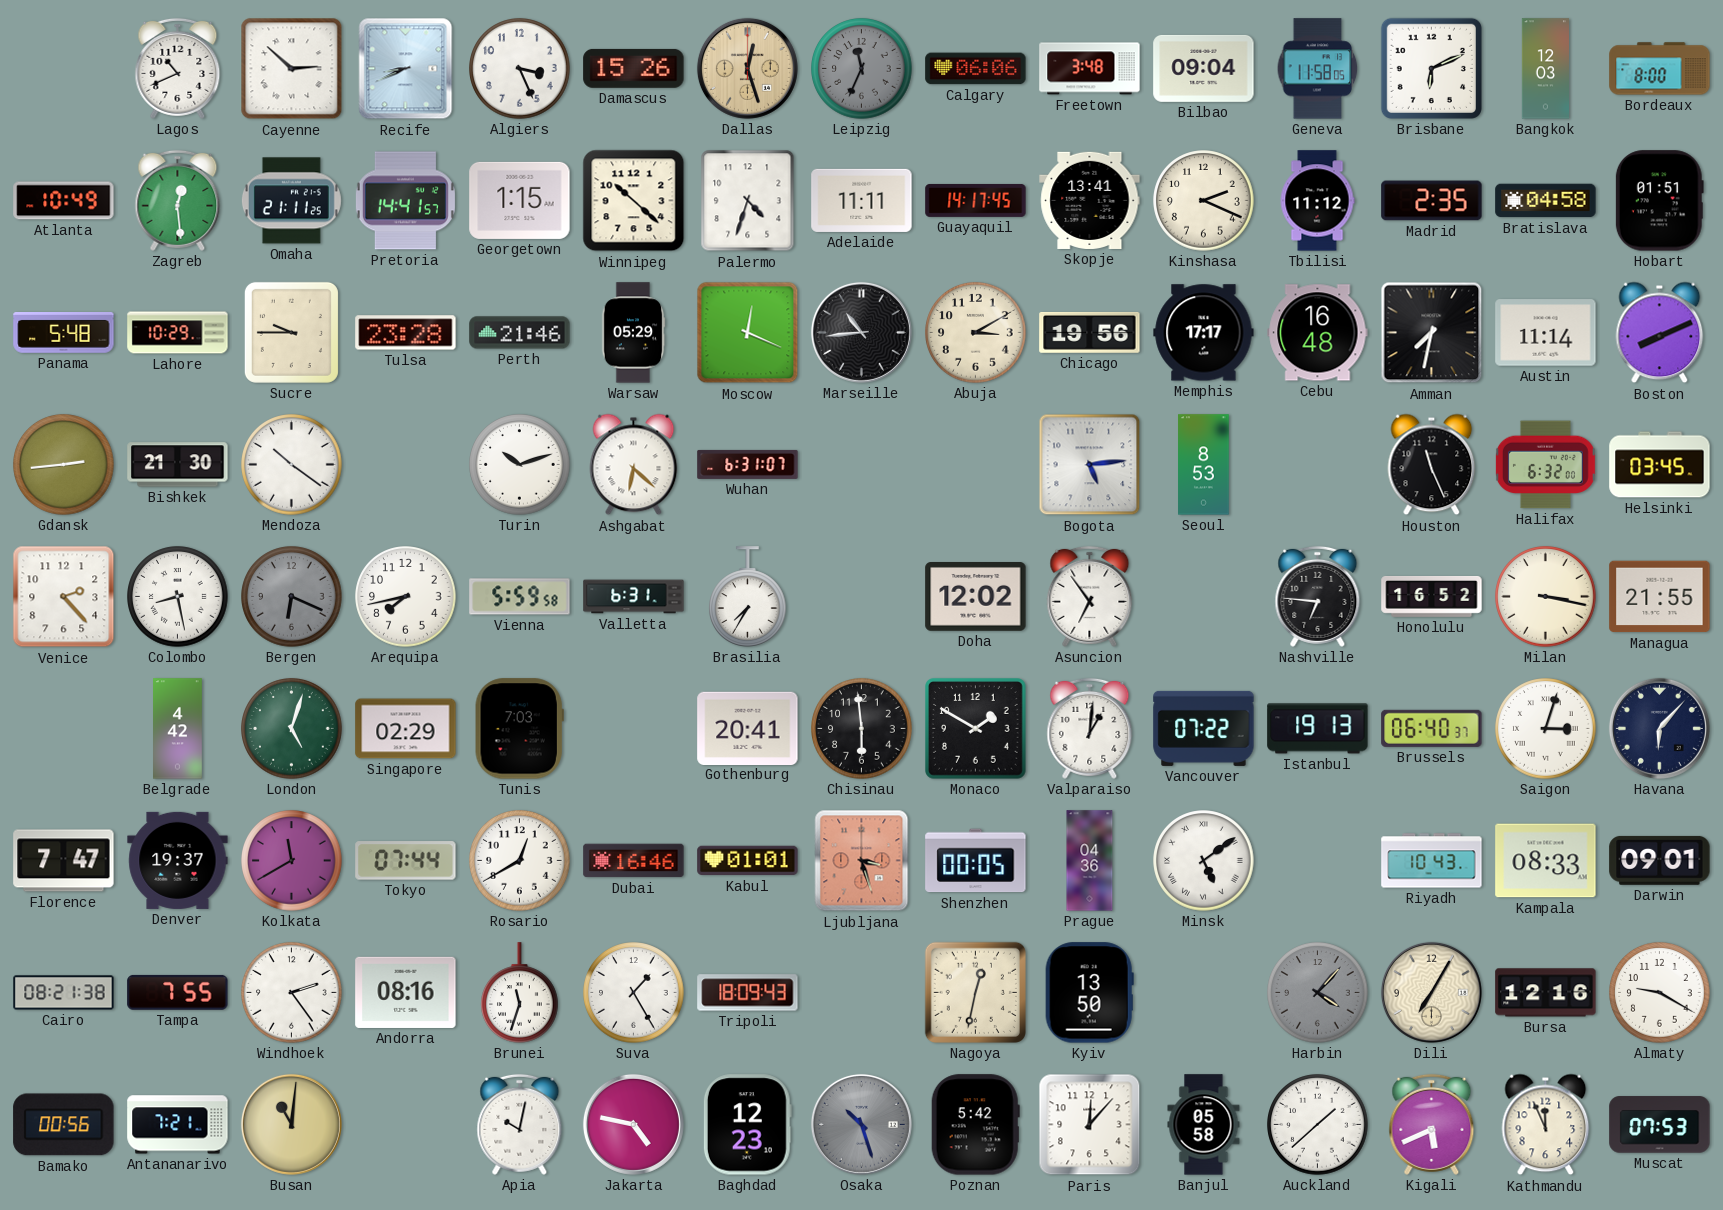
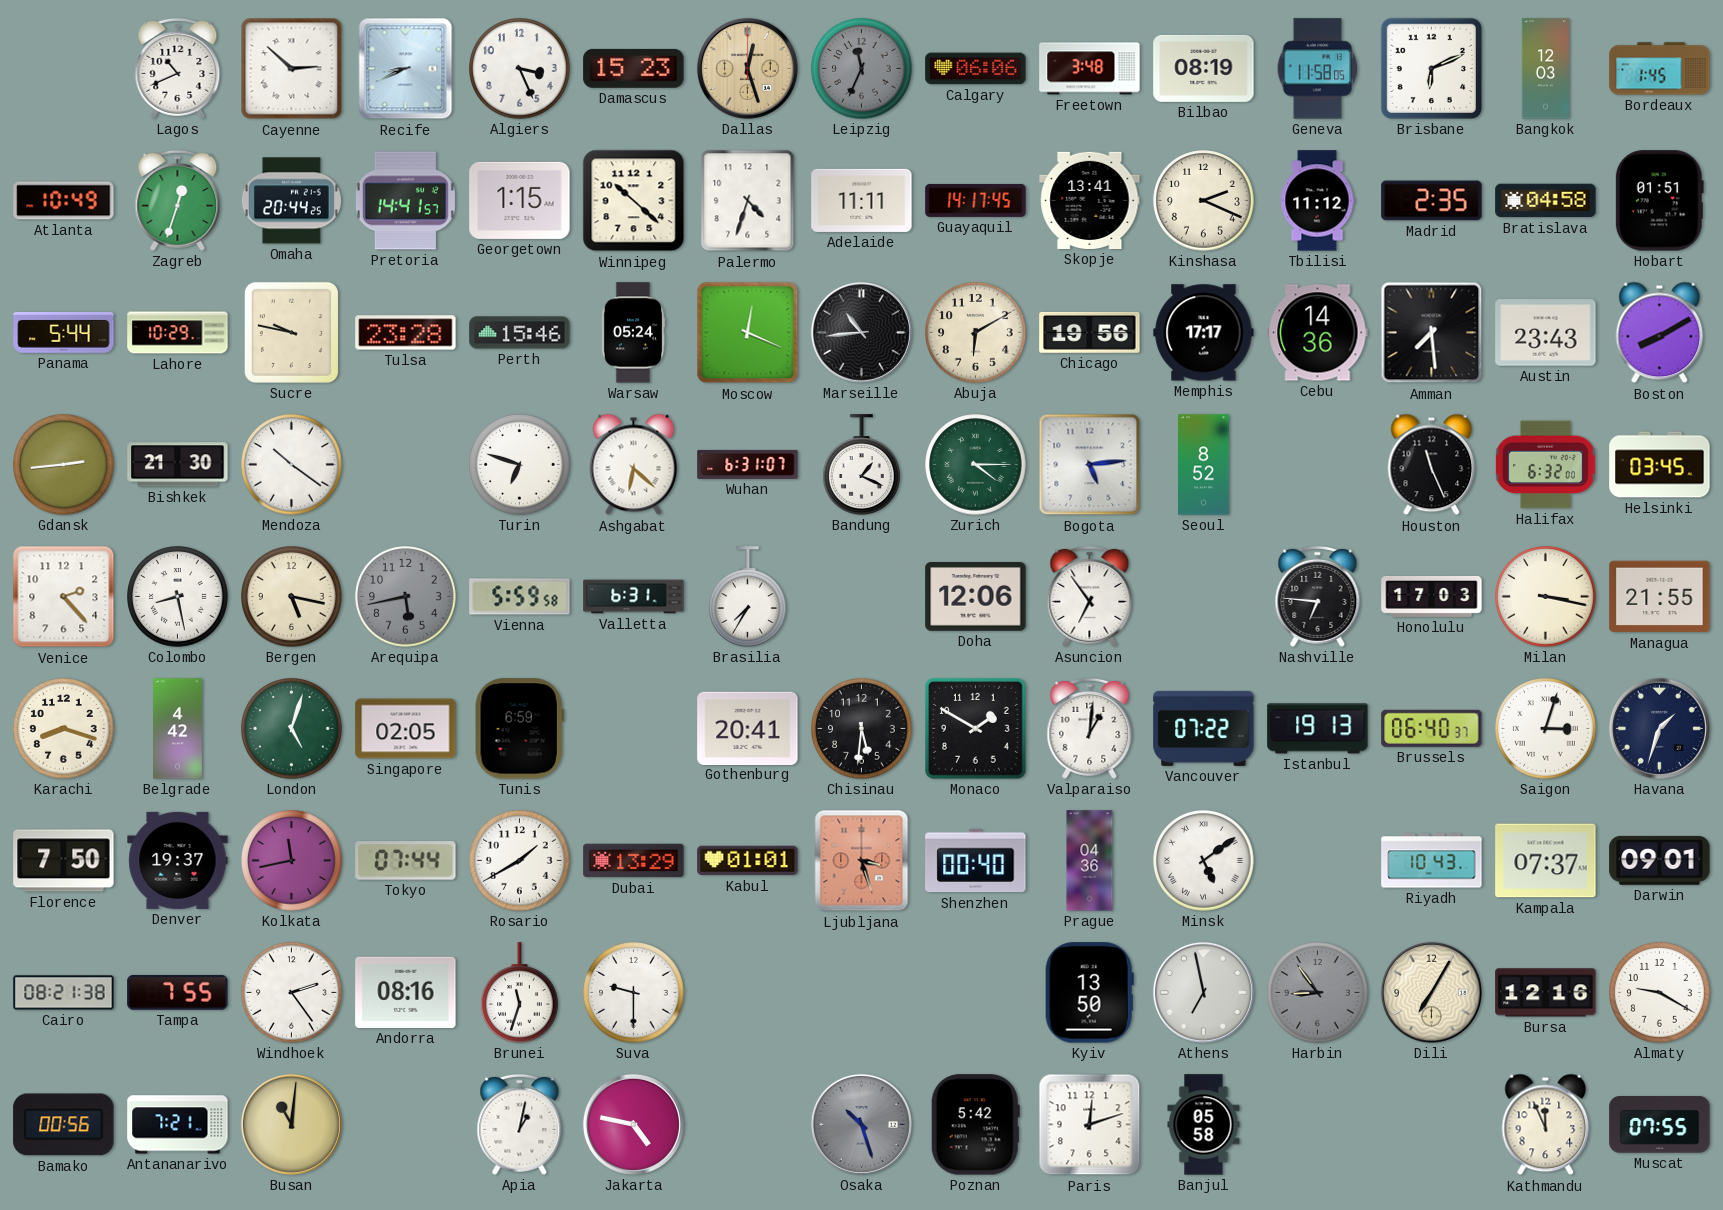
Damascus: 15:26 -> 15:23
Bilbao: 09:04 -> 08:19
Bordeaux: 8:00 -> 1:45
Zagreb: 12:29 -> 12:33
Omaha: 21:11 -> 20:44
Panama: 5:48 -> 5:44
Sucre: 9:45 -> 9:47
Perth: 21:46 -> 15:46
Warsaw: 05:29 -> 05:24
Abuja: 3:10 -> 6:10
Cebu: 16:48 -> 14:36
Amman: 7:32 -> 7:29
Austin: 11:14 -> 23:43
Boston: 8:11 -> 8:10
Turin: 10:12 -> 6:48
Bandung: none -> 1:19
Zurich: none -> 4:15
Seoul: 8:53 -> 8:52
Bergen: 6:19 -> 5:17
Bergen dial: grey -> cream
Arequipa: 7:43 -> 5:43
Arequipa dial: white -> grey
Doha: 12:02 -> 12:06
Honolulu: 16:52 -> 17:03
Karachi: none -> 8:18
Singapore: 02:29 -> 02:05
Tunis: 7:03 -> 6:59
Chisinau: 5:59 -> 5:31
Havana: 6:07 -> 1:33
Florence: 7:47 -> 7:50
Kolkata: 11:40 -> 11:43
Rosario: 12:40 -> 1:40
Dubai: 16:46 -> 13:29
Shenzhen: 00:05 -> 00:40
Kampala: 08:33 -> 07:37
Suva: 1:25 -> 9:30
Tripoli: 18:09 -> none
Nagoya: 12:32 -> none
Athens: none -> 6:58
Harbin: 4:07 -> 8:54
Apia: 10:02 -> 1:02
Baghdad: 12:23 -> none
Paris: 12:07 -> 12:12
Auckland: 1:38 -> none
Kigali: 5:41 -> none
Muscat: 07:53 -> 07:55
